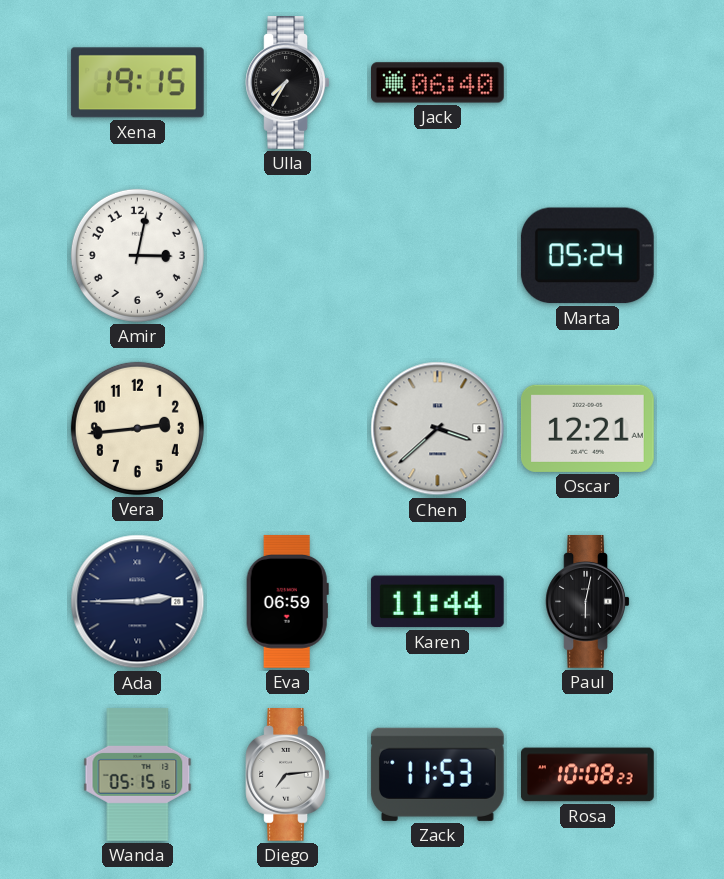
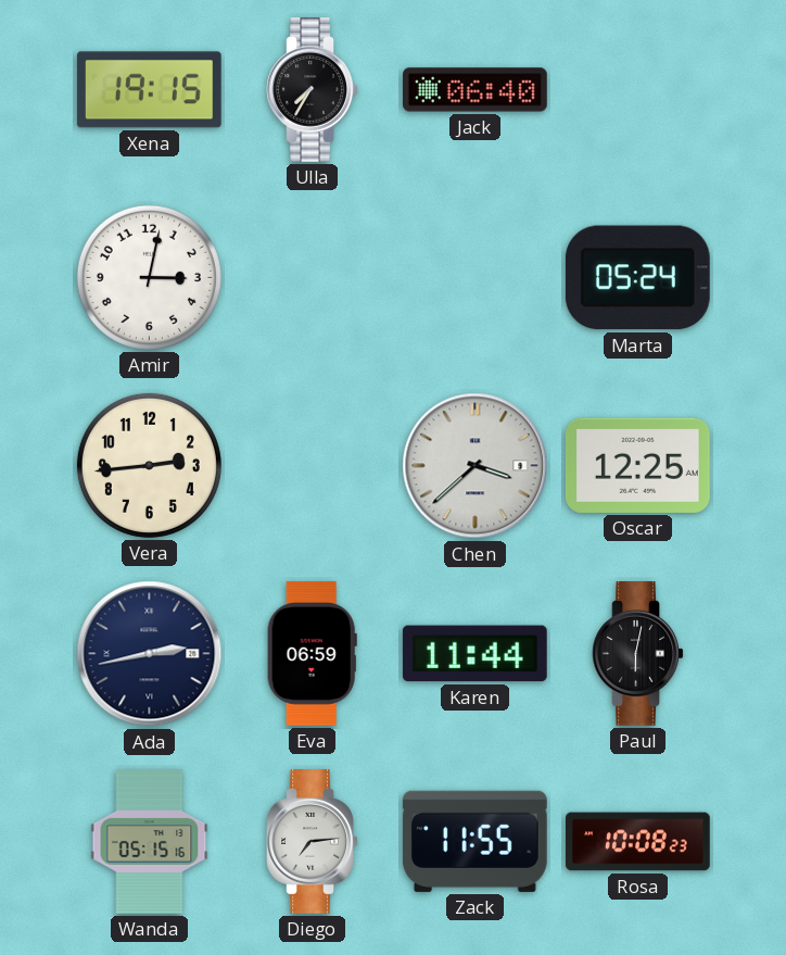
Oscar: 12:21 -> 12:25
Ada: 2:45 -> 2:43
Zack: 11:53 -> 11:55
